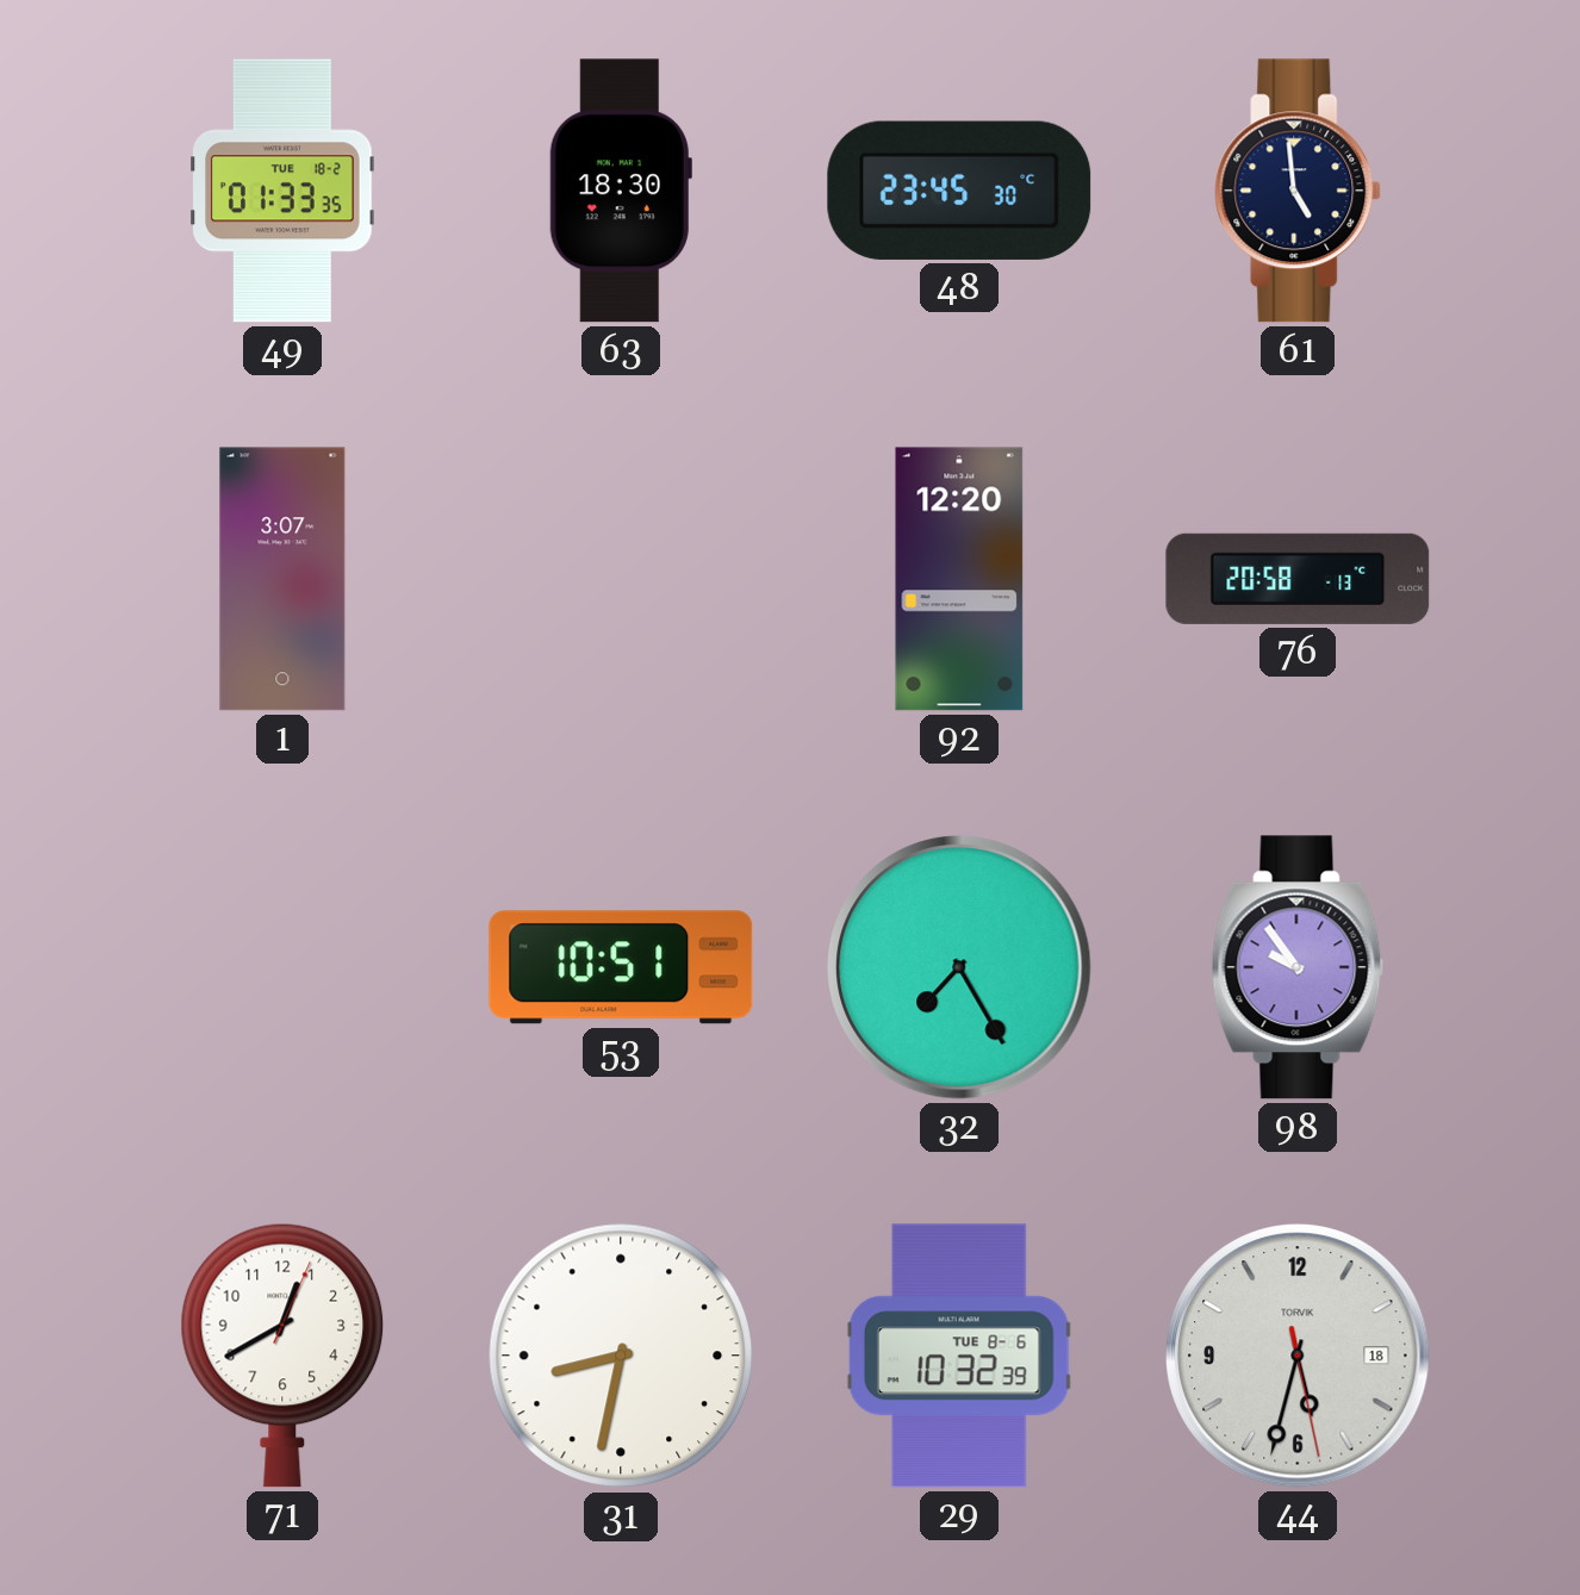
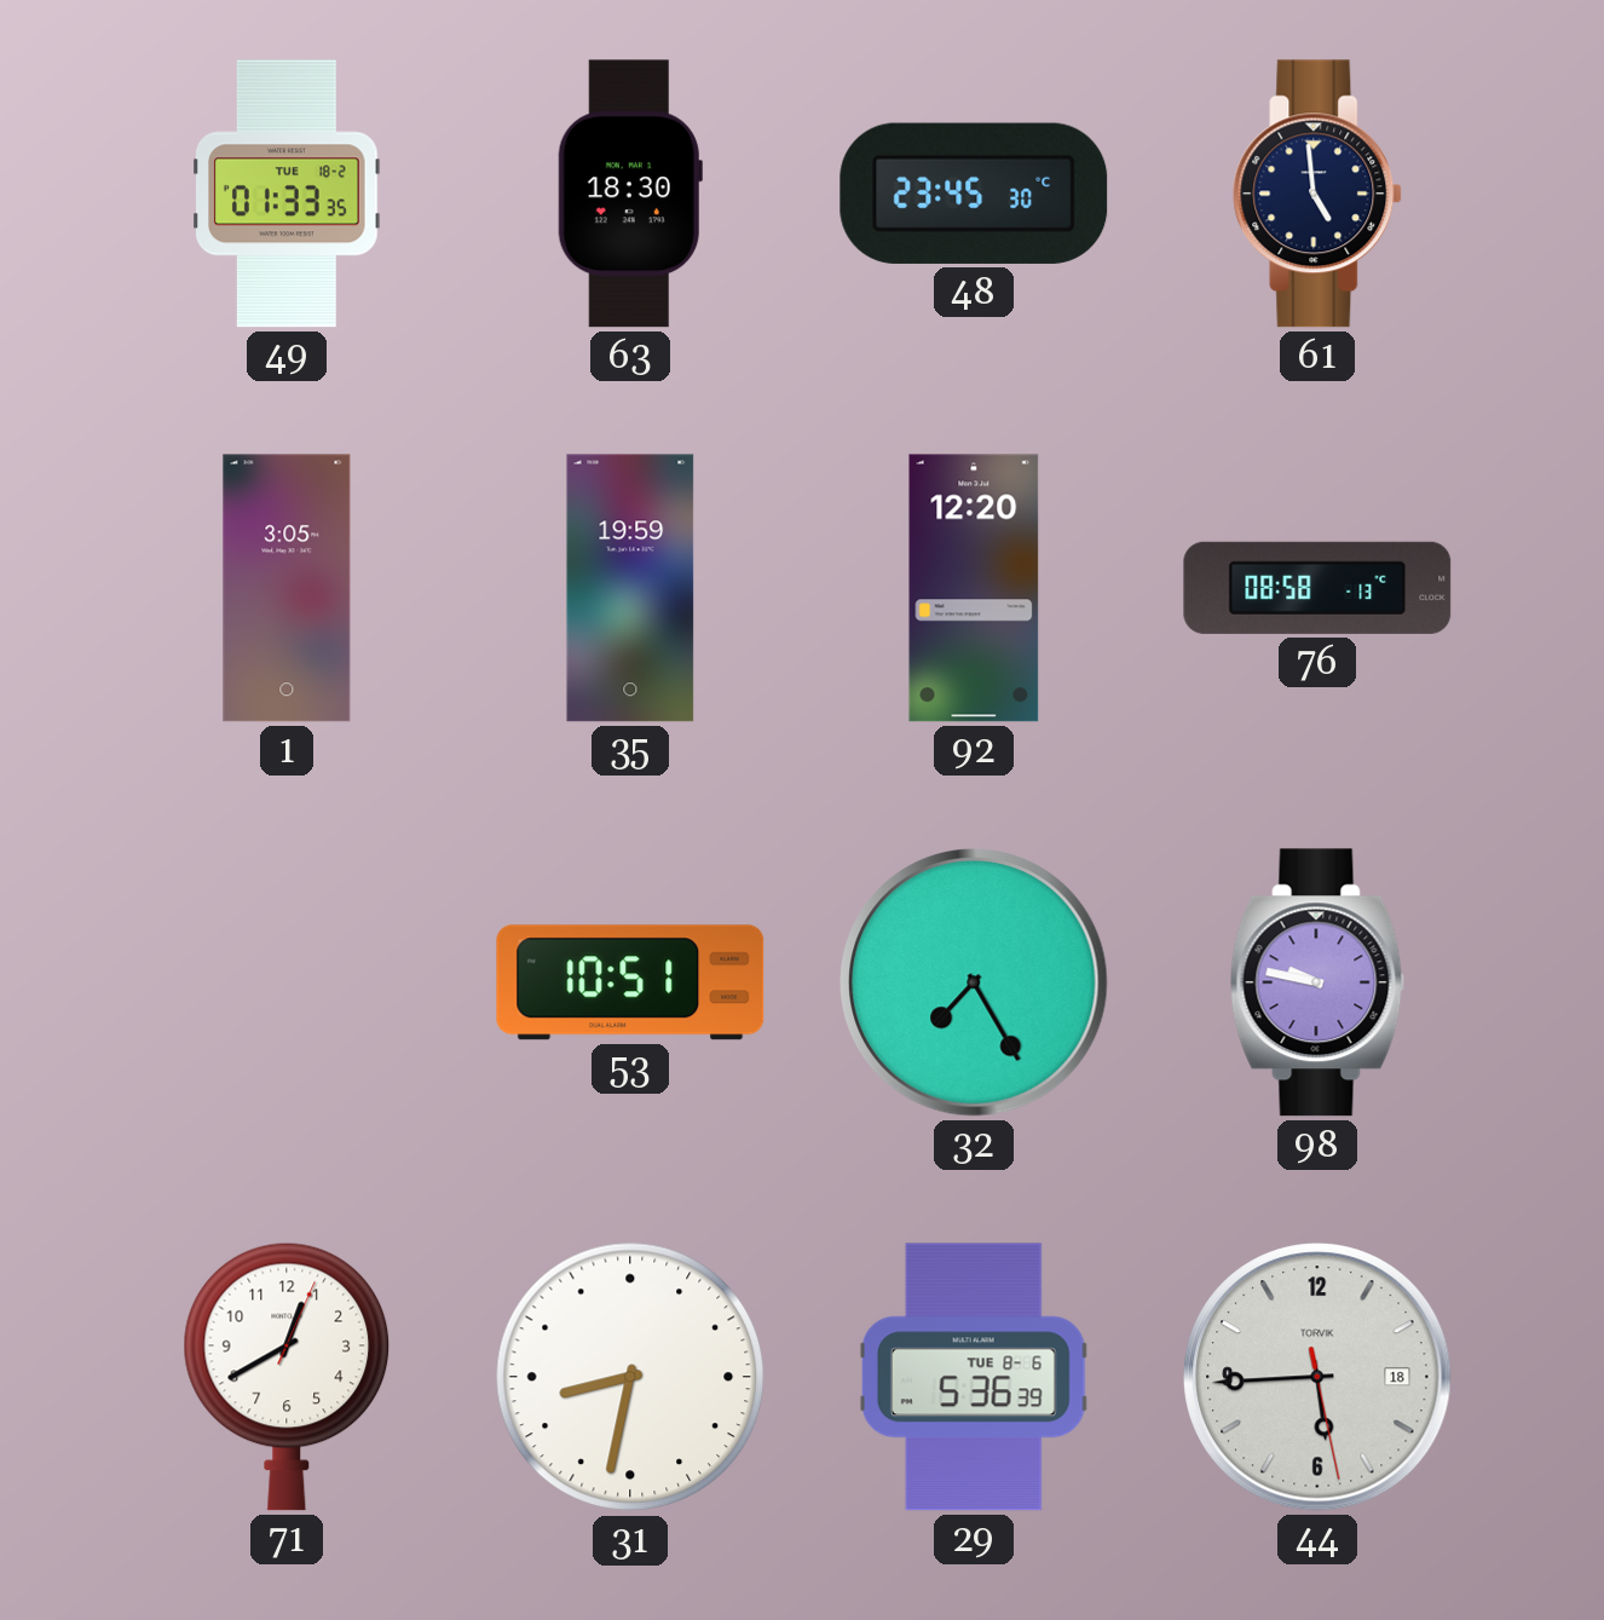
1: 3:07 -> 3:05
35: none -> 19:59
76: 20:58 -> 08:58
98: 9:54 -> 9:47
29: 10:32 -> 5:36
44: 5:32 -> 5:44
